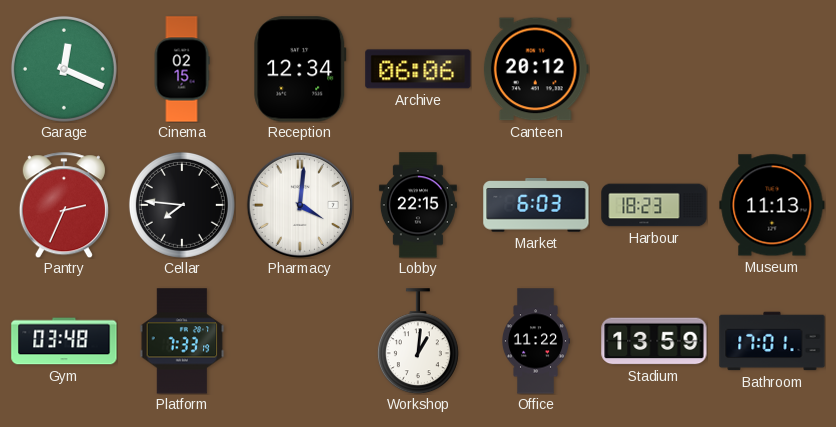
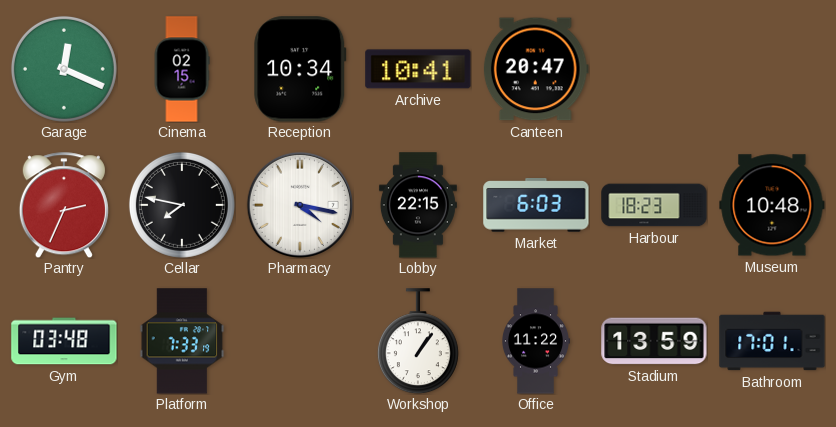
Reception: 12:34 -> 10:34
Archive: 06:06 -> 10:41
Canteen: 20:12 -> 20:47
Cellar: 7:46 -> 7:47
Pharmacy: 4:01 -> 4:17
Museum: 11:13 -> 10:48
Workshop: 1:01 -> 1:06
